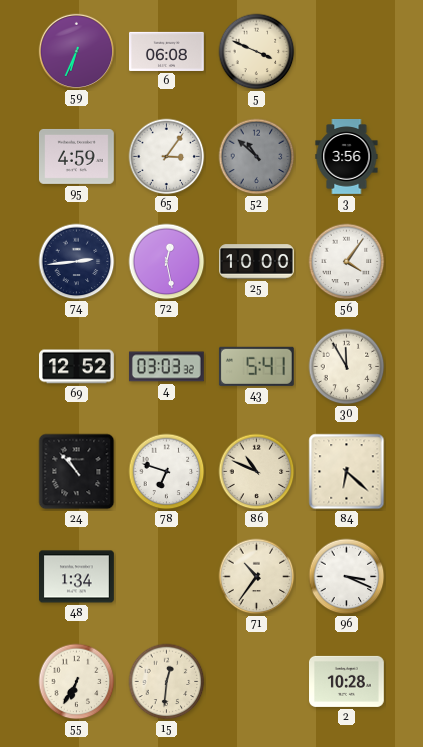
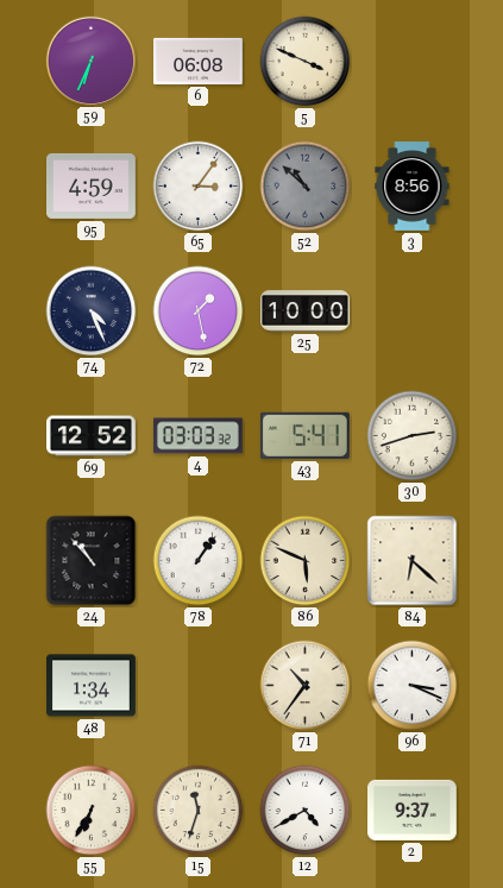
3: 3:56 -> 8:56
74: 2:44 -> 4:26
72: 12:28 -> 1:28
56: 4:06 -> none
30: 11:55 -> 2:42
78: 6:48 -> 1:06
86: 10:49 -> 5:49
15: 12:31 -> 11:33
12: none -> 4:40
2: 10:28 -> 9:37
